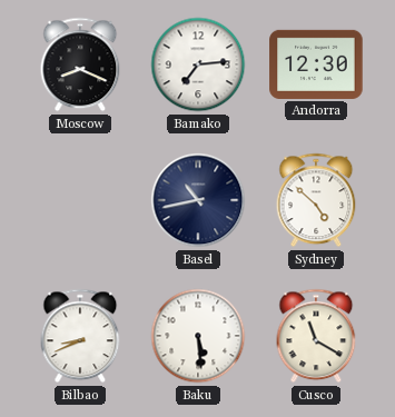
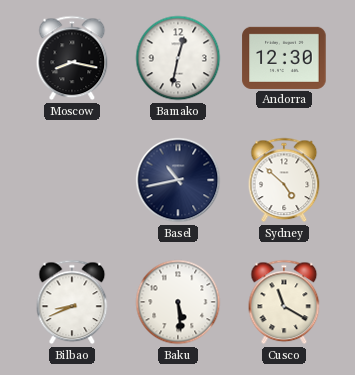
Moscow: 8:19 -> 8:17
Bamako: 7:14 -> 12:32
